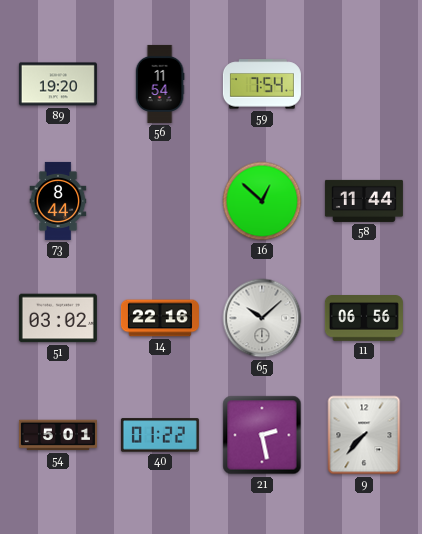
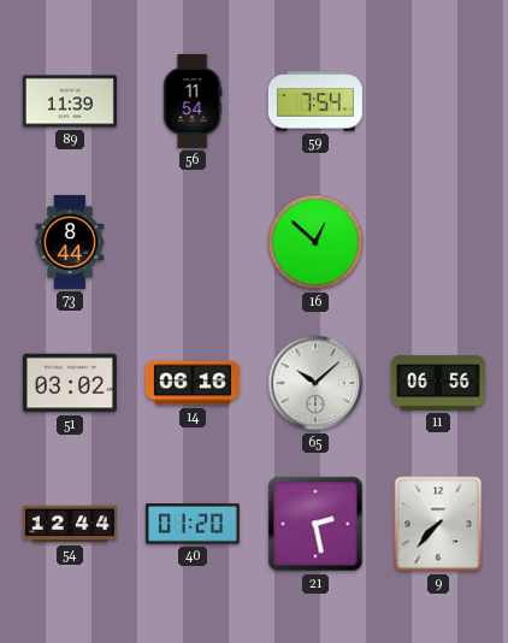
89: 19:20 -> 11:39
58: 11:44 -> none
14: 22:16 -> 06:16
54: 5:01 -> 12:44
40: 01:22 -> 01:20
